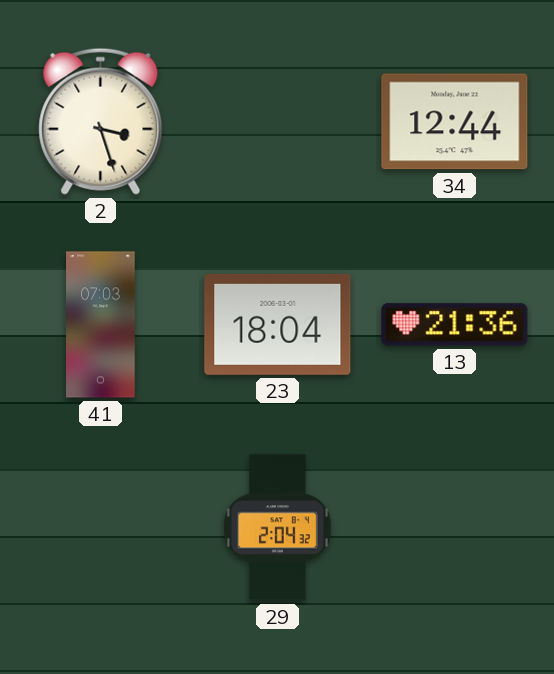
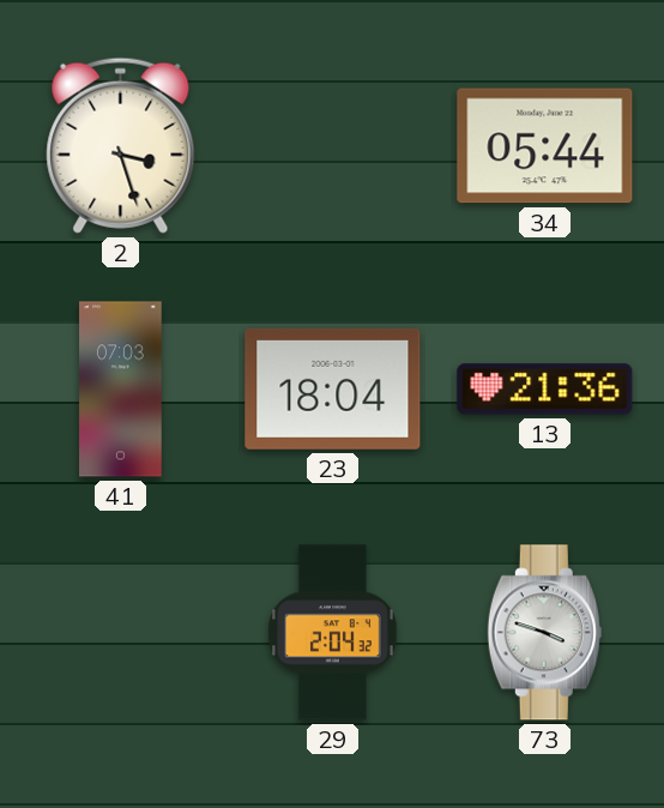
34: 12:44 -> 05:44
73: none -> 3:48
